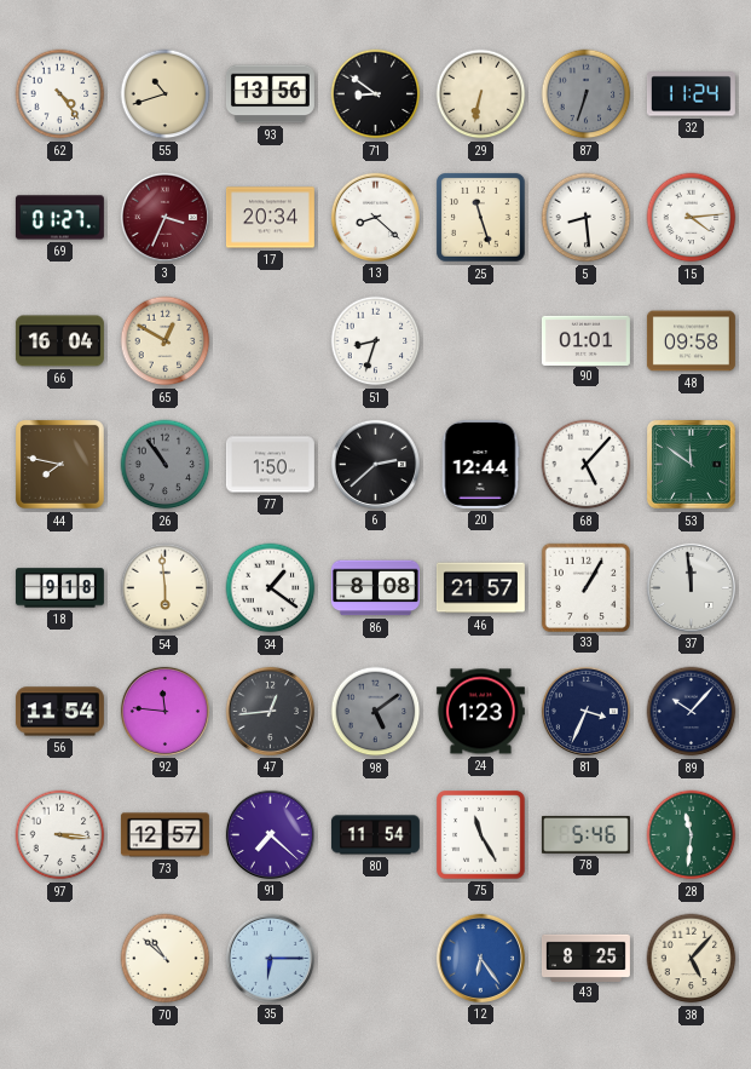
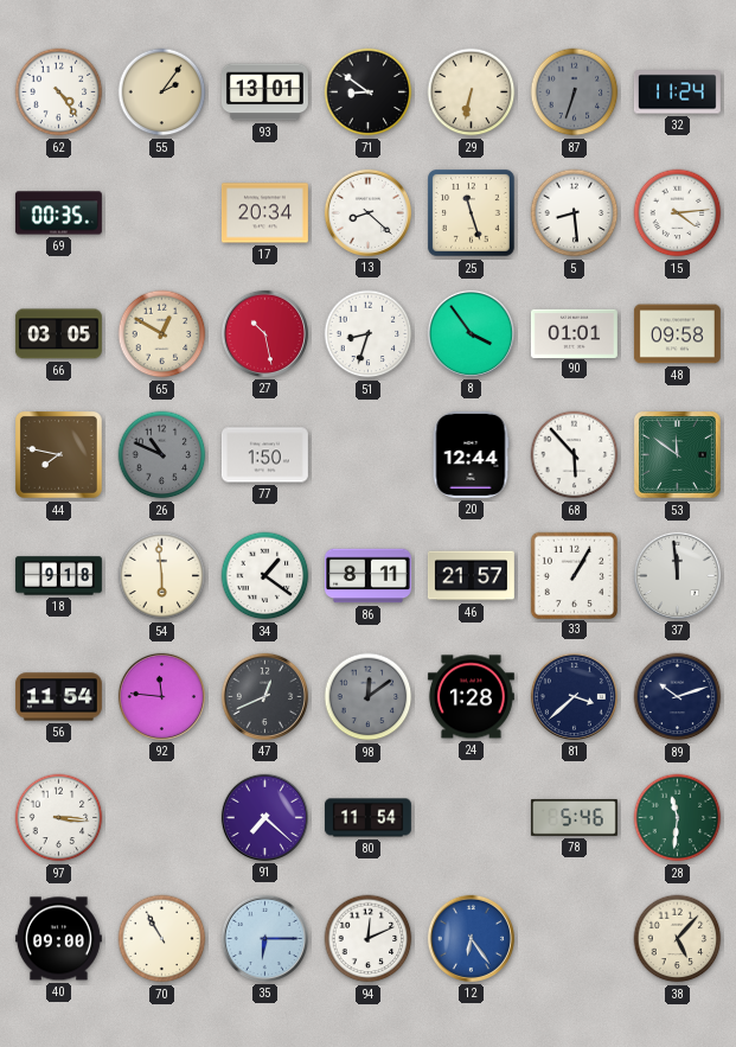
55: 10:42 -> 2:06
93: 13:56 -> 13:01
69: 01:27 -> 00:35
3: 3:34 -> none
66: 16:04 -> 03:05
27: none -> 10:28
8: none -> 3:54
26: 10:54 -> 10:49
6: 2:38 -> none
68: 5:07 -> 5:53
86: 8:08 -> 8:11
47: 12:44 -> 12:41
98: 5:09 -> 12:09
24: 1:23 -> 1:28
81: 3:34 -> 3:38
89: 10:07 -> 10:12
73: 12:57 -> none
75: 11:25 -> none
40: none -> 09:00
70: 10:52 -> 10:55
94: none -> 12:11
43: 8:25 -> none
